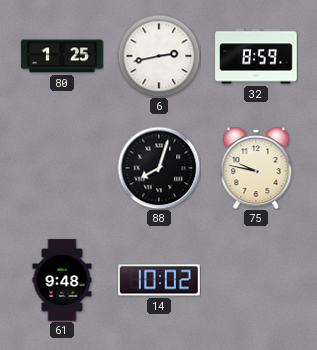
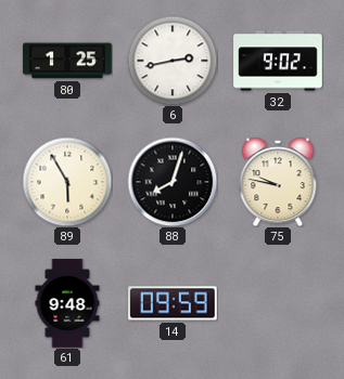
32: 8:59 -> 9:02
89: none -> 5:55
14: 10:02 -> 09:59
